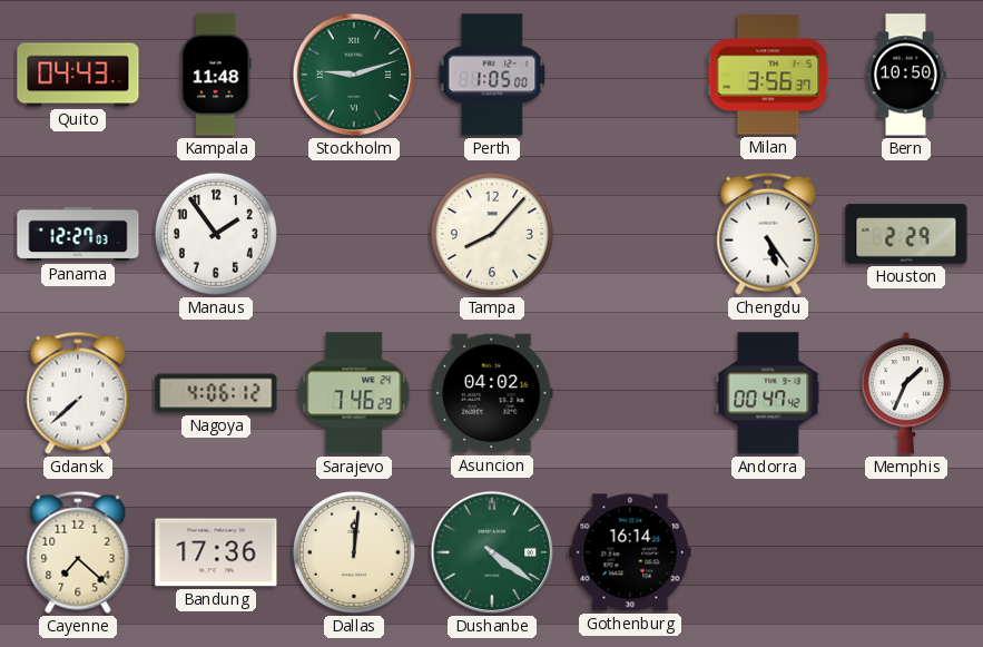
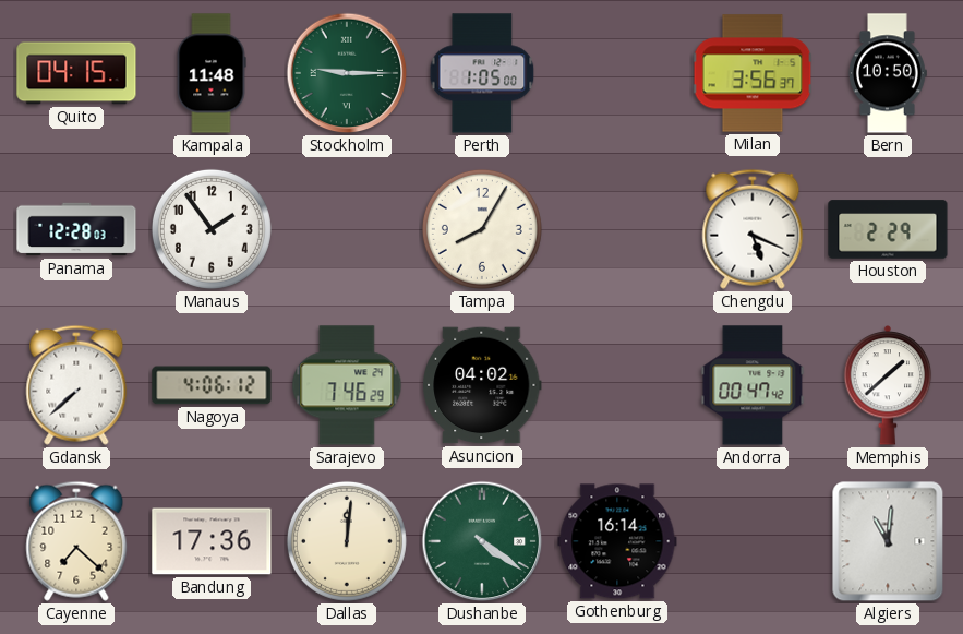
Quito: 04:43 -> 04:15
Stockholm: 9:12 -> 9:15
Panama: 12:27 -> 12:28
Tampa: 8:07 -> 8:05
Chengdu: 5:24 -> 5:19
Memphis: 1:34 -> 1:38
Algiers: none -> 11:01
